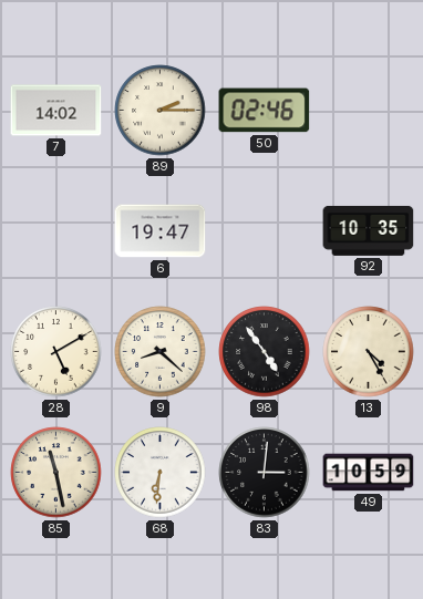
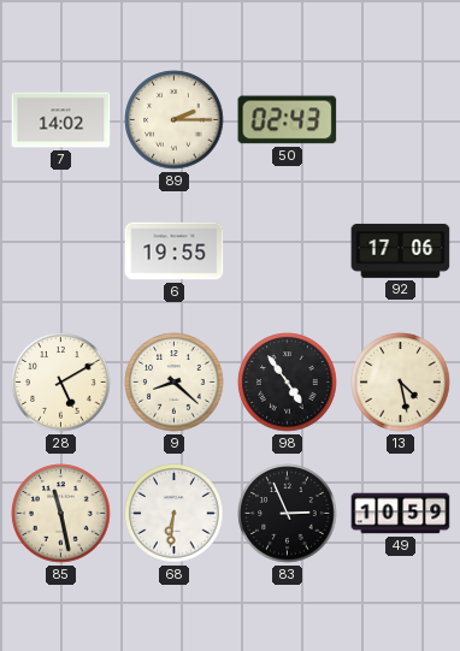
50: 02:46 -> 02:43
6: 19:47 -> 19:55
92: 10:35 -> 17:06
13: 4:25 -> 4:28
83: 3:01 -> 2:56
